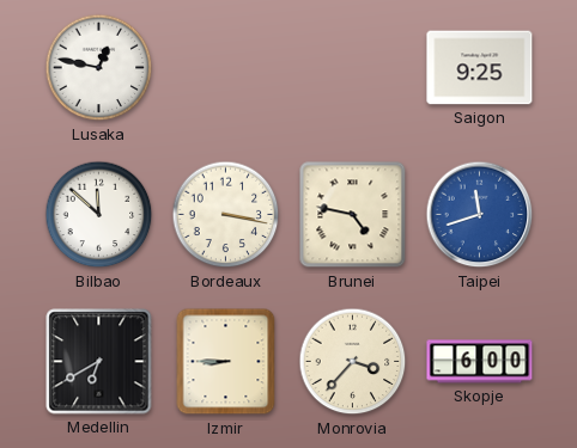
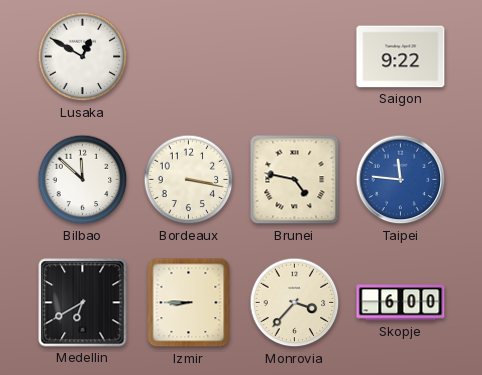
Lusaka: 12:47 -> 12:50
Saigon: 9:25 -> 9:22
Taipei: 11:42 -> 11:46
